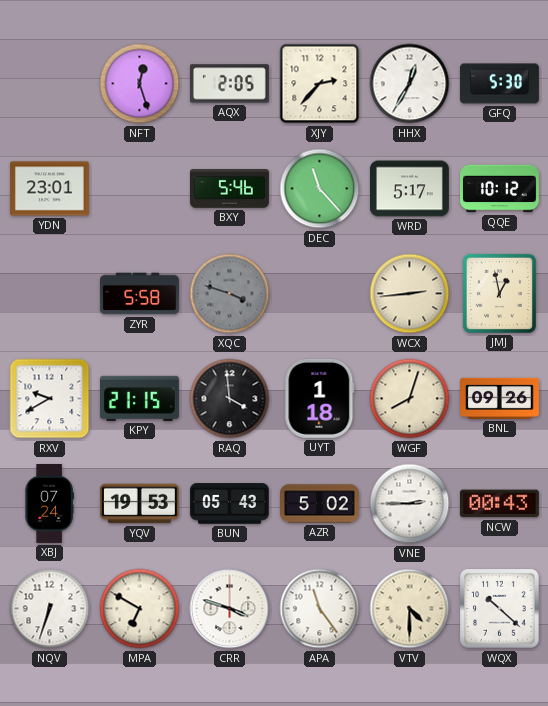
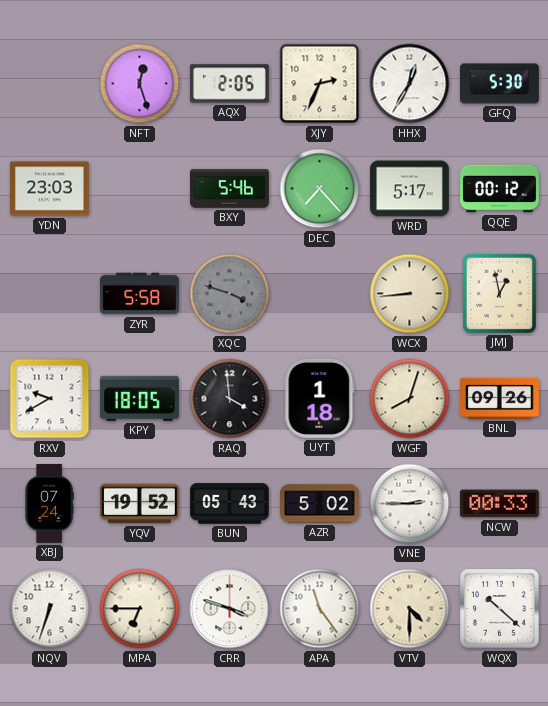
XJY: 2:37 -> 2:34
YDN: 23:01 -> 23:03
DEC: 11:23 -> 7:23
QQE: 10:12 -> 00:12
WCX: 2:44 -> 8:44
KPY: 21:15 -> 18:05
YQV: 19:53 -> 19:52
NCW: 00:43 -> 00:33
MPA: 6:50 -> 6:45
